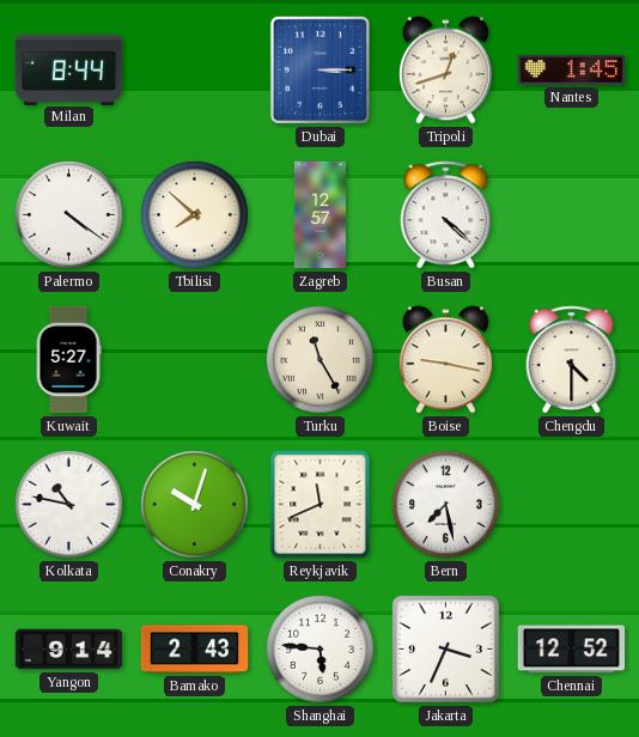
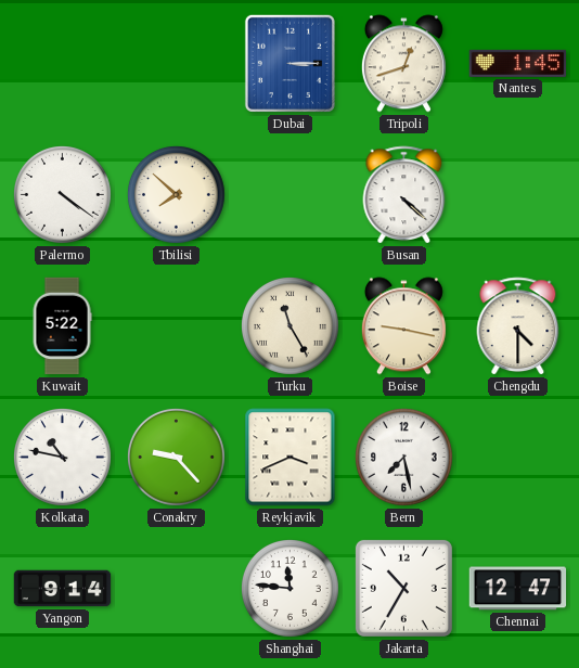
Milan: 8:44 -> none
Zagreb: 12:57 -> none
Kuwait: 5:27 -> 5:22
Conakry: 10:03 -> 9:23
Reykjavik: 11:41 -> 3:41
Bamako: 2:43 -> none
Shanghai: 5:46 -> 11:46
Jakarta: 3:34 -> 10:35
Chennai: 12:52 -> 12:47
